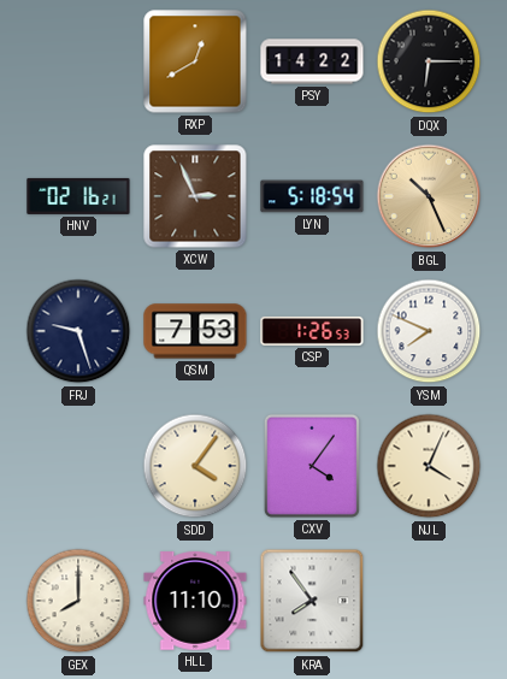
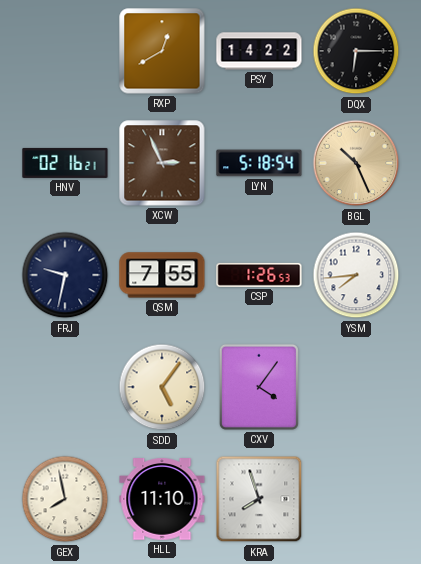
FRJ: 9:27 -> 9:32
QSM: 7:53 -> 7:55
YSM: 7:49 -> 7:44
SDD: 4:06 -> 5:06
NJL: 4:04 -> none
GEX: 8:00 -> 7:58
KRA: 7:54 -> 7:57
